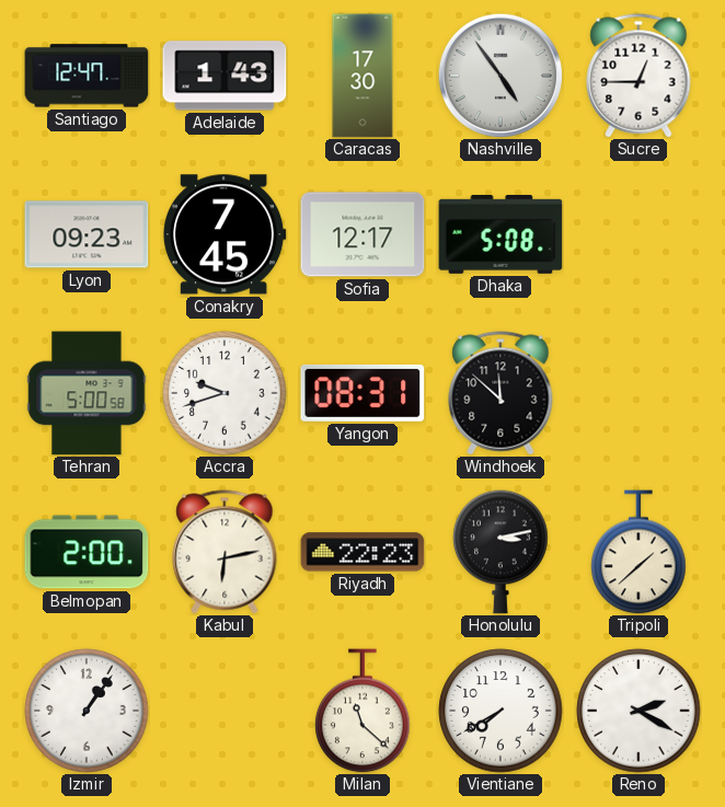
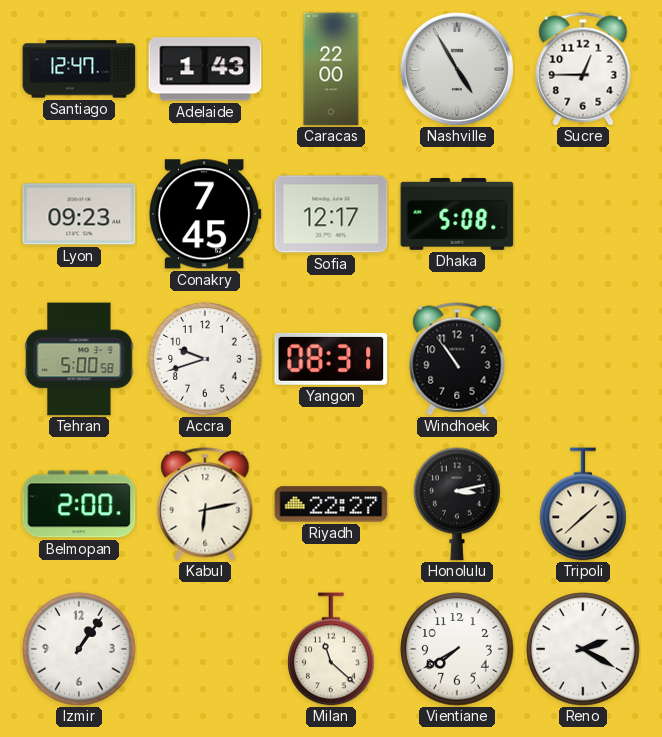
Caracas: 17:30 -> 22:00
Nashville: 4:54 -> 4:55
Windhoek: 11:52 -> 10:54
Riyadh: 22:23 -> 22:27
